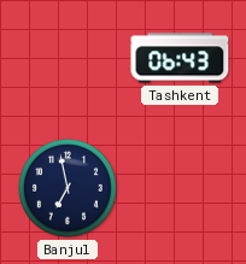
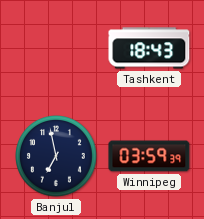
Tashkent: 06:43 -> 18:43
Winnipeg: none -> 03:59
